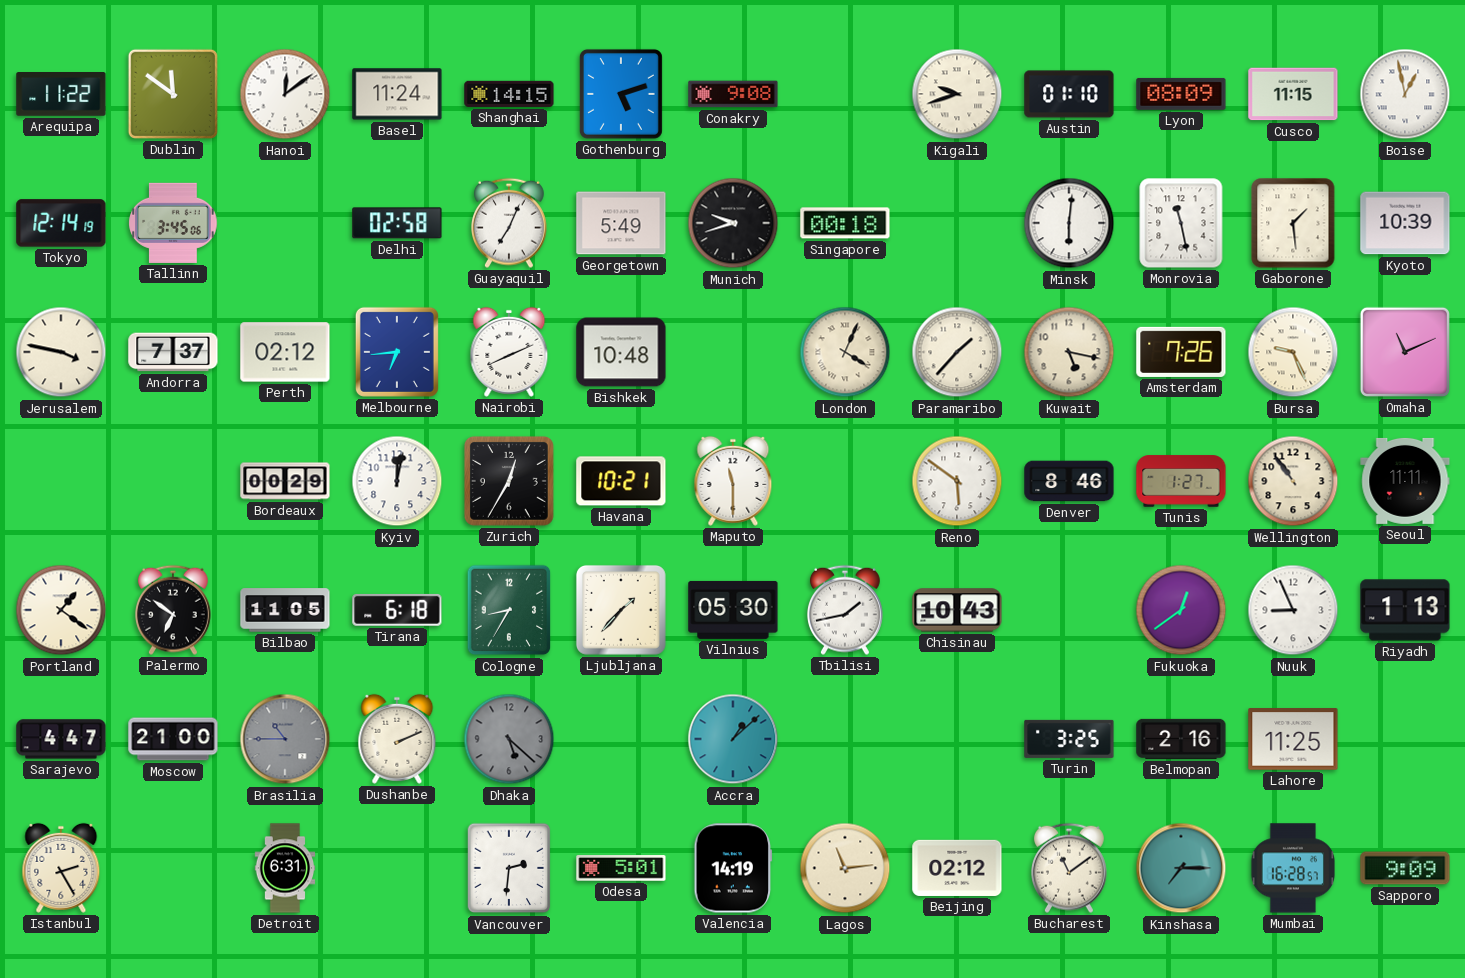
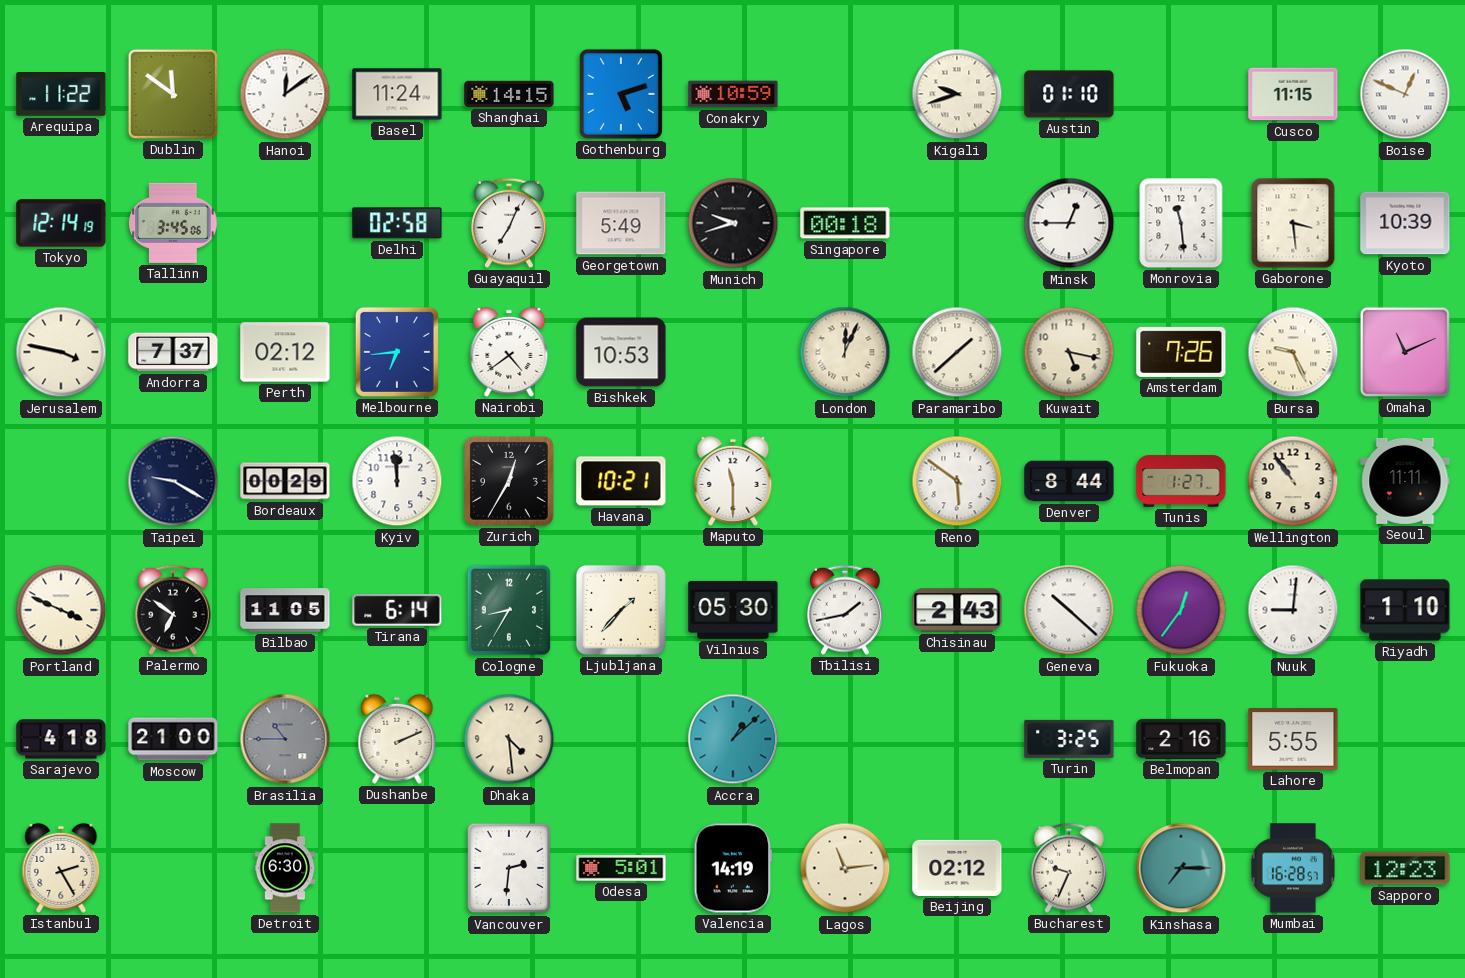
Conakry: 9:08 -> 10:59
Lyon: 08:09 -> none
Boise: 12:58 -> 12:49
Minsk: 6:01 -> 12:45
Monrovia: 11:28 -> 11:29
Gaborone: 1:29 -> 3:29
Nairobi: 8:11 -> 4:39
Bishkek: 10:48 -> 10:53
London: 4:04 -> 12:04
Paramaribo: 1:37 -> 1:38
Taipei: none -> 9:20
Kyiv: 12:02 -> 11:59
Denver: 8:46 -> 8:44
Portland: 1:21 -> 3:49
Tirana: 6:18 -> 6:14
Chisinau: 10:43 -> 2:43
Geneva: none -> 10:22
Fukuoka: 12:39 -> 12:36
Nuuk: 8:56 -> 9:01
Riyadh: 1:13 -> 1:10
Sarajevo: 4:47 -> 4:18
Dhaka: 5:22 -> 4:29
Dhaka dial: grey -> cream
Lahore: 11:25 -> 5:55
Detroit: 6:31 -> 6:30
Bucharest: 11:09 -> 9:34
Sapporo: 9:09 -> 12:23
